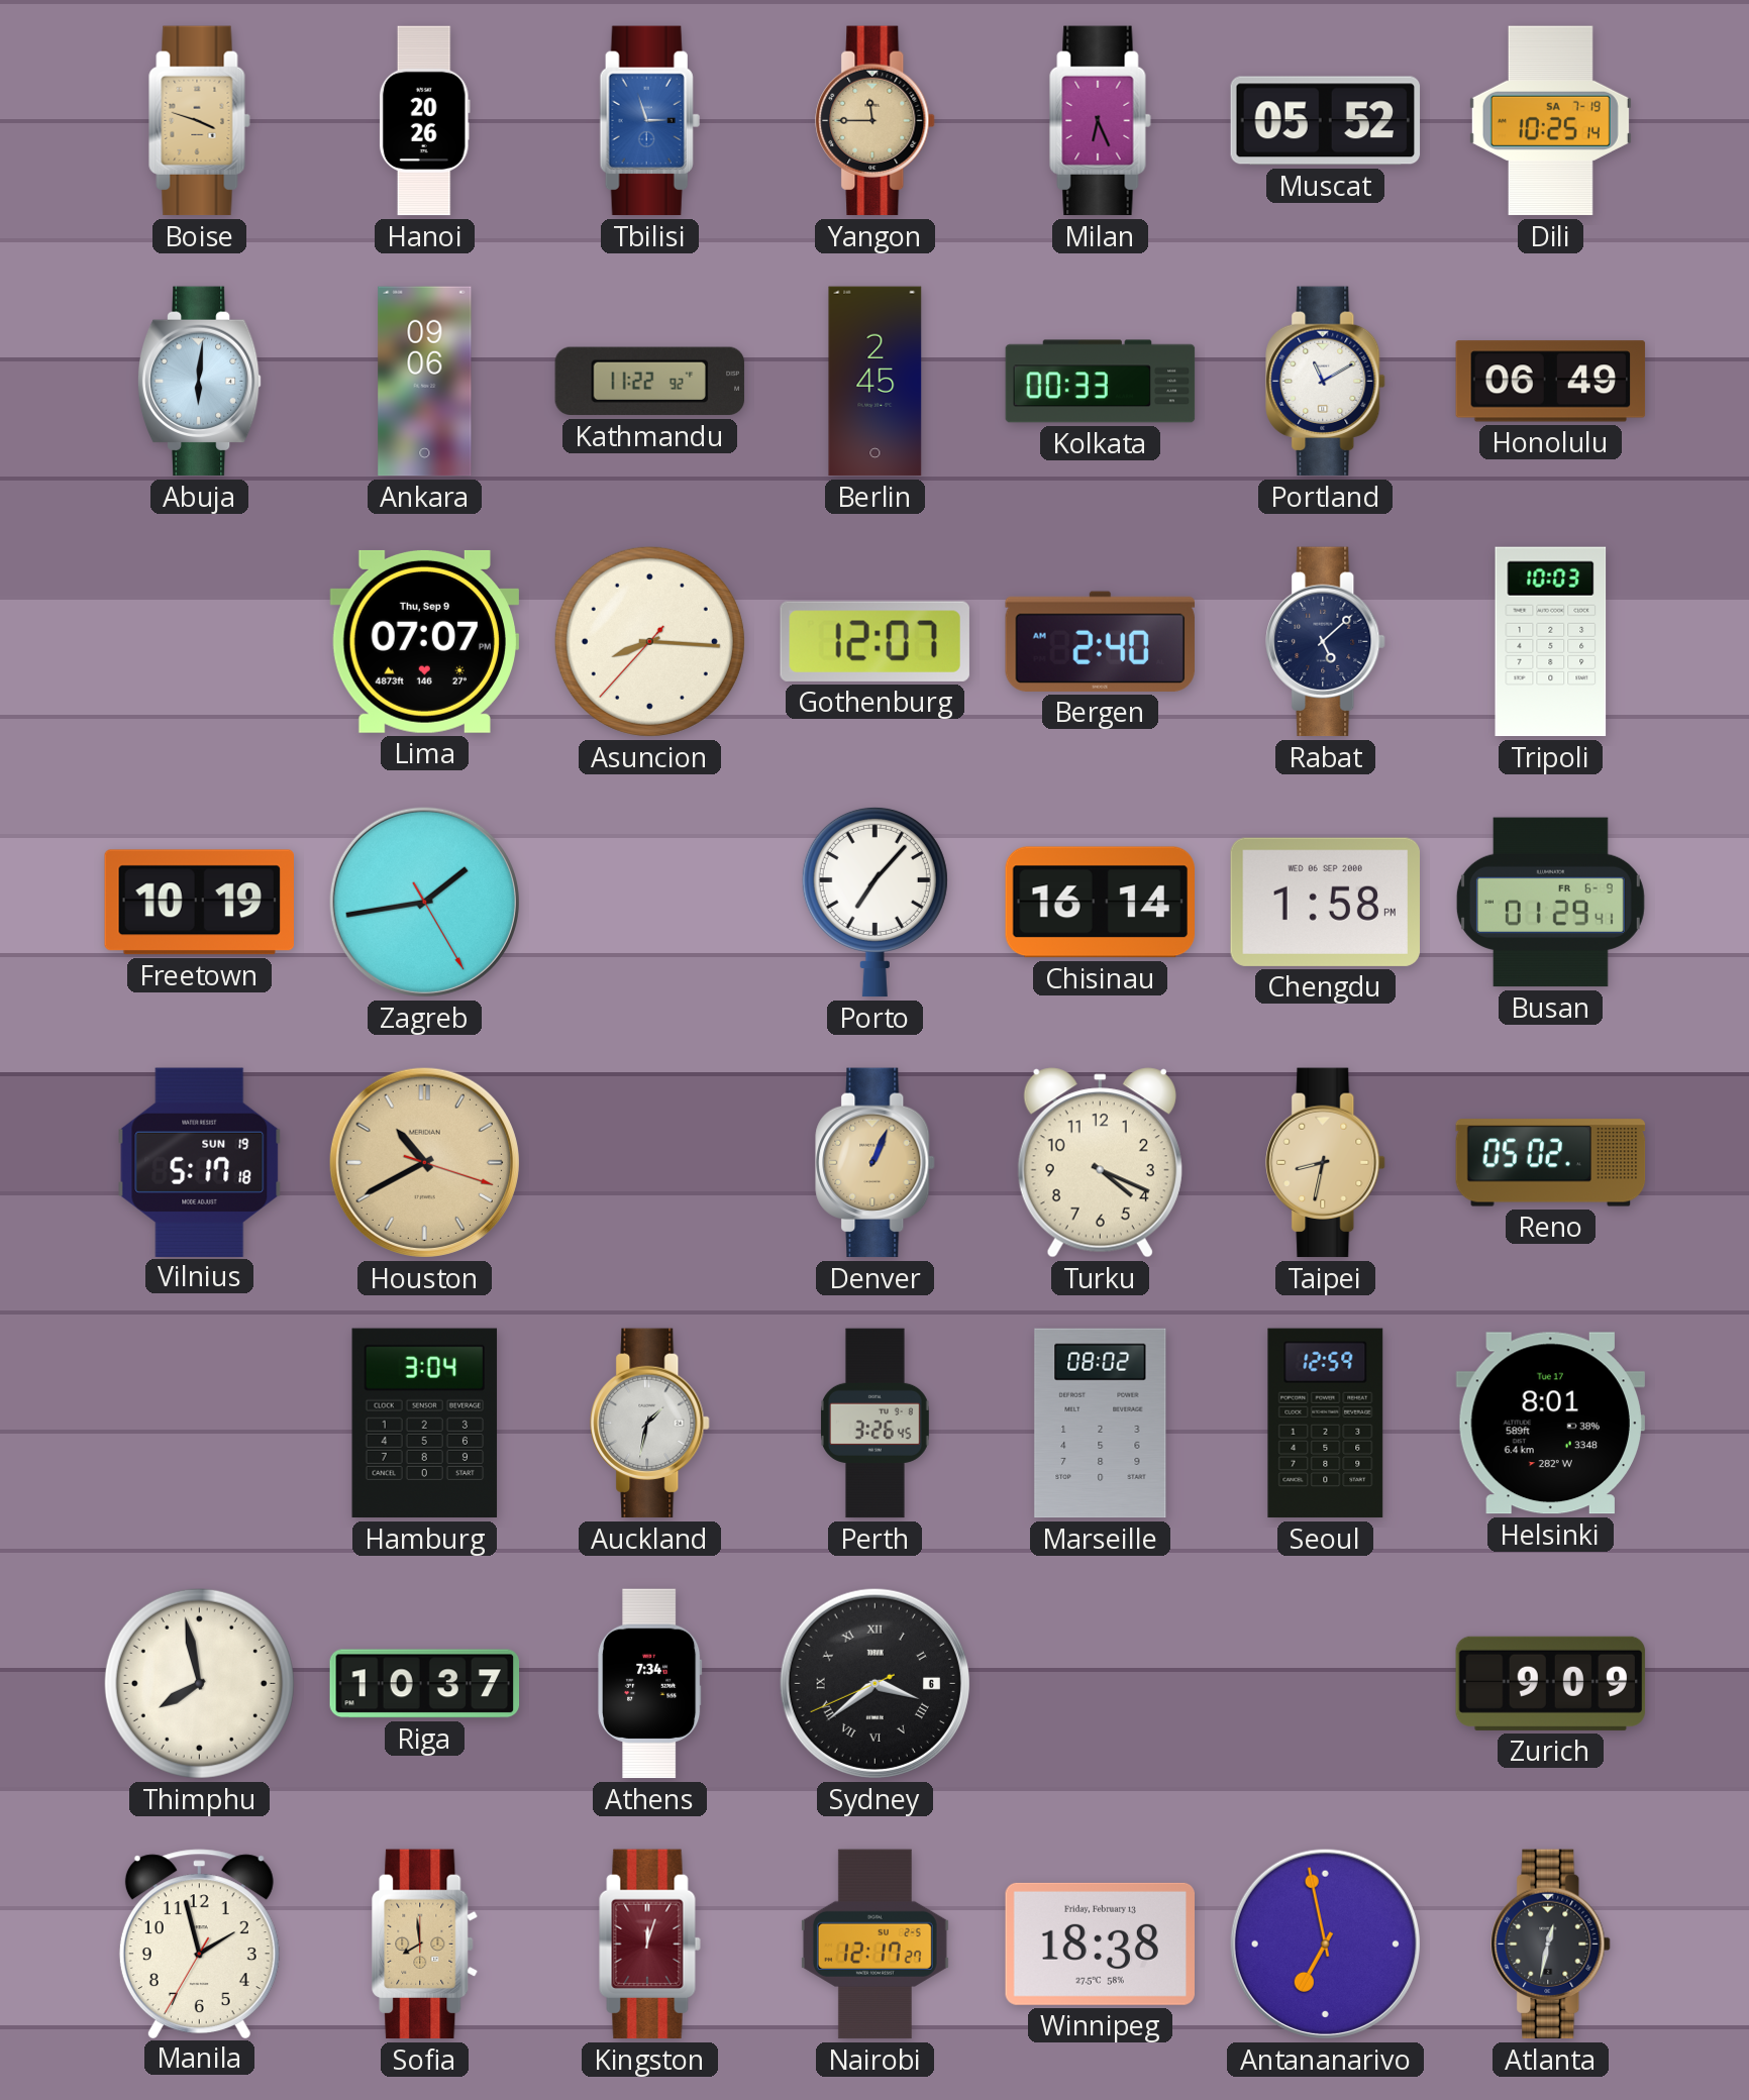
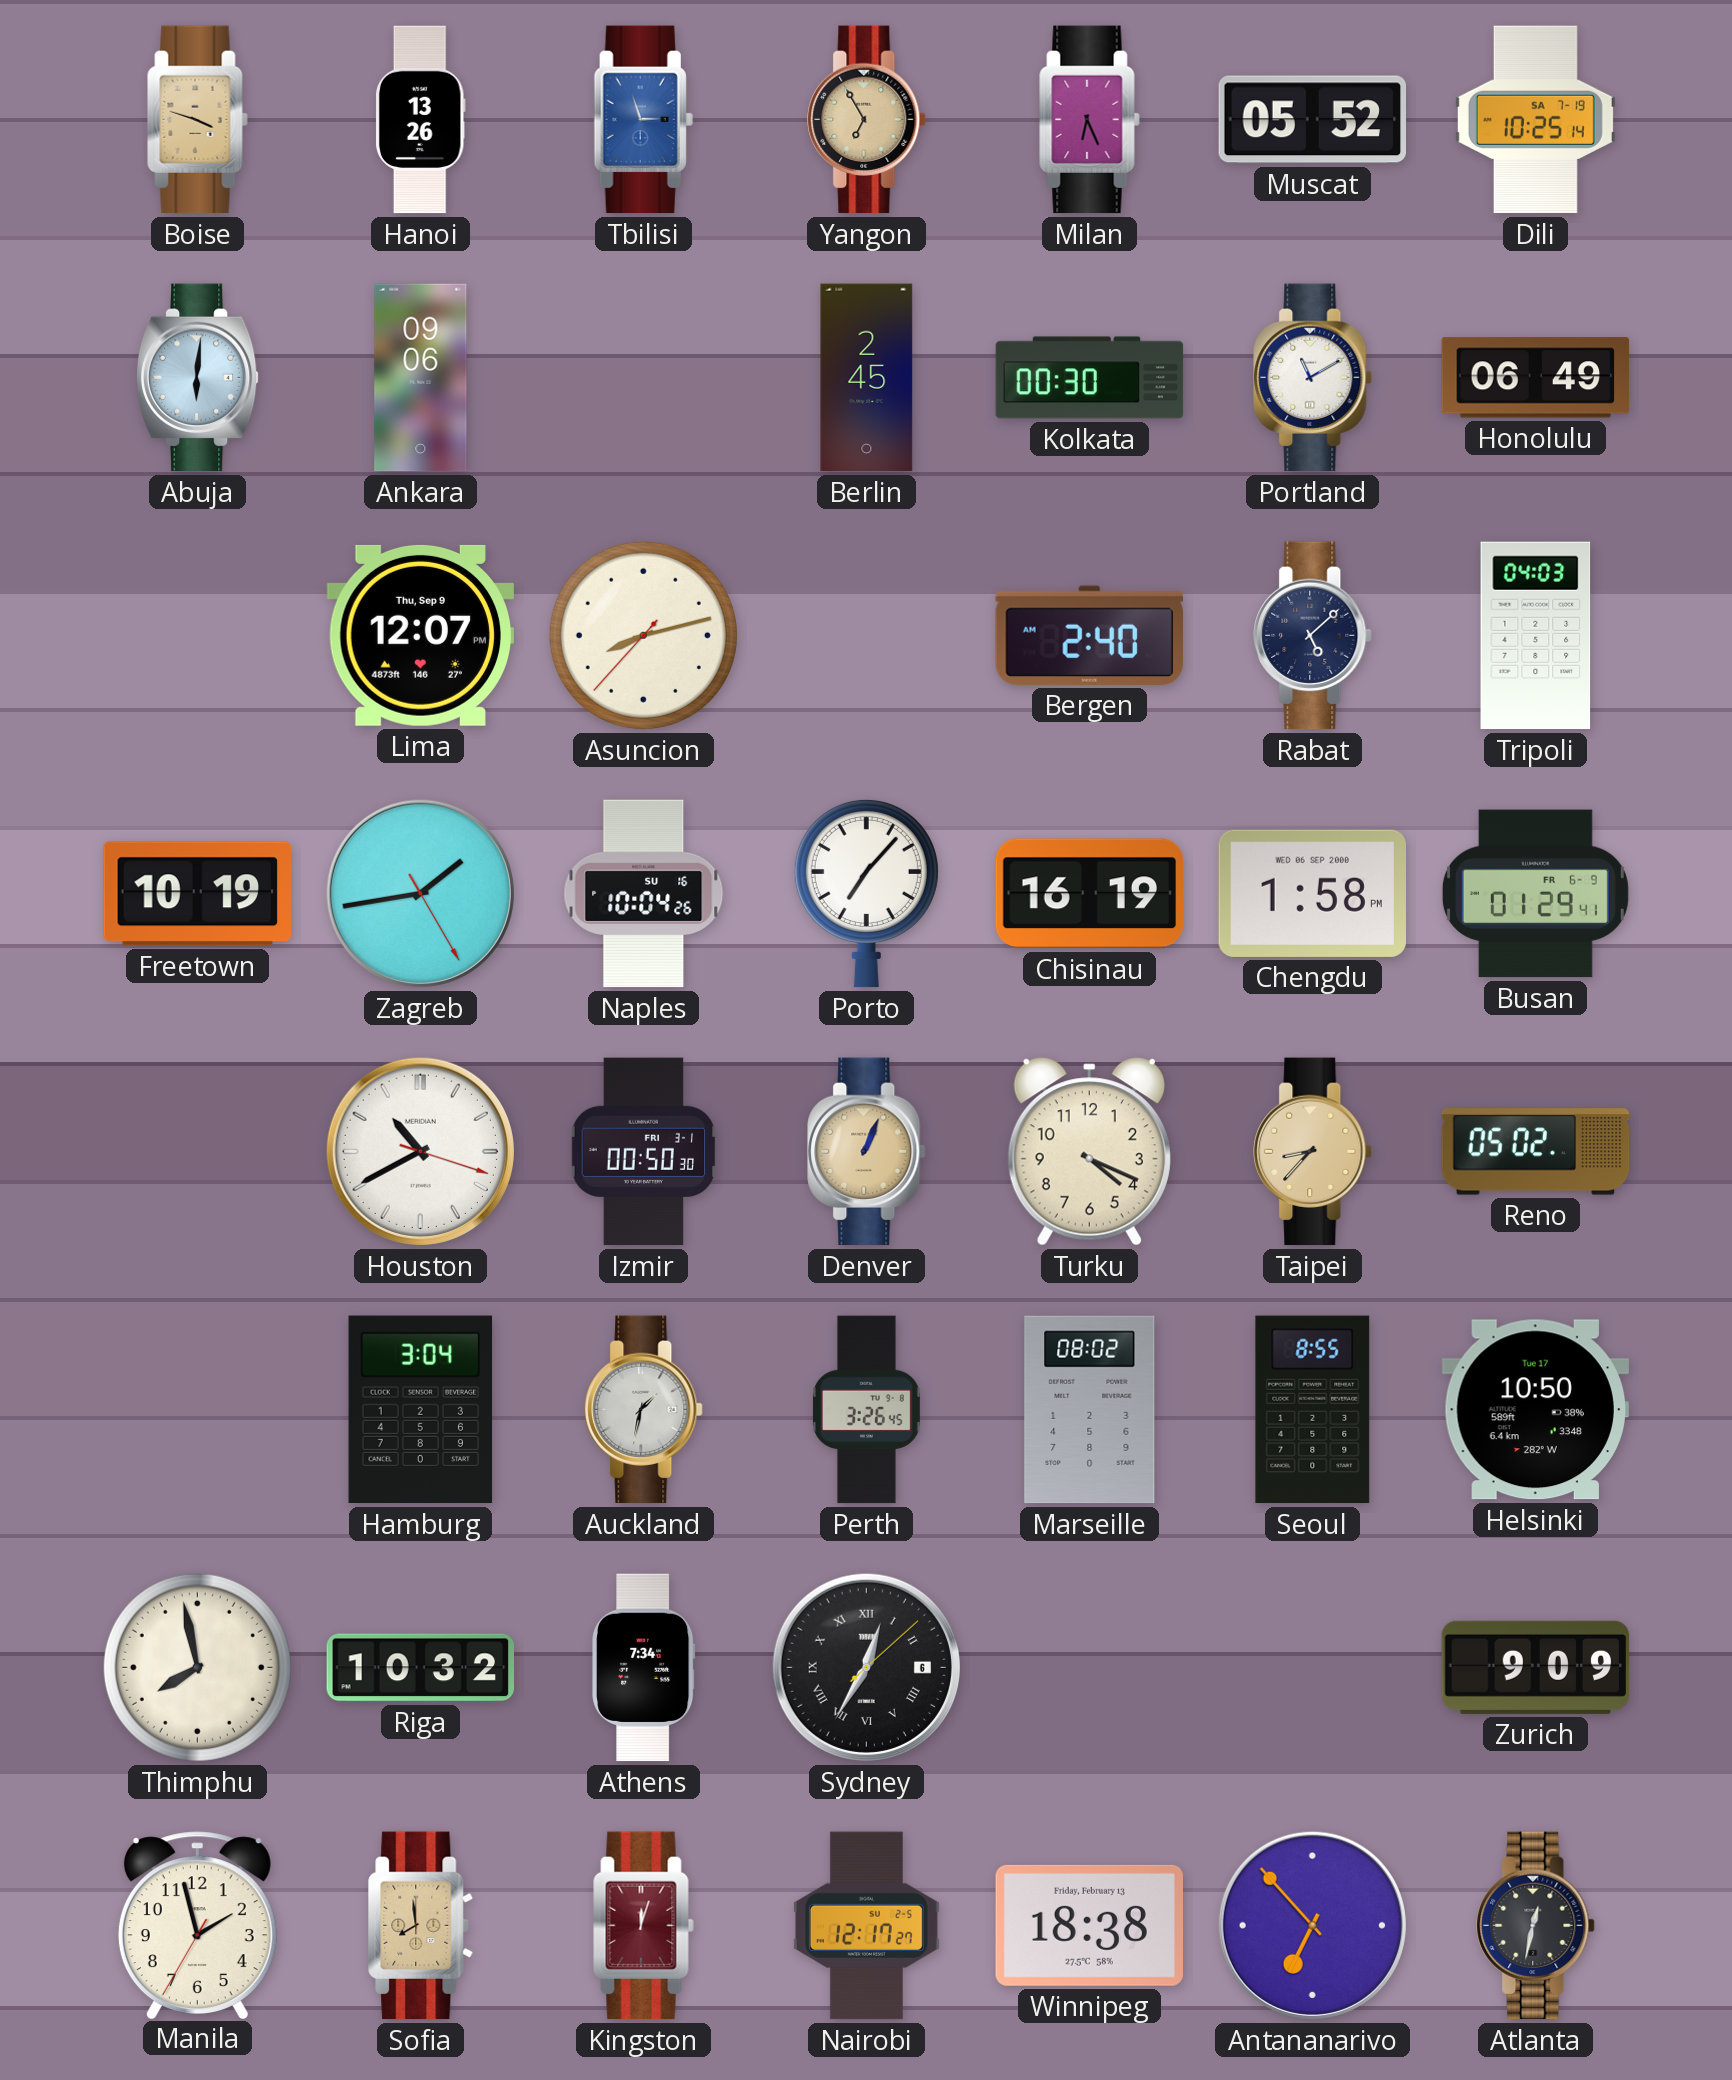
Hanoi: 20:26 -> 13:26
Yangon: 11:45 -> 6:55
Kathmandu: 11:22 -> none
Kolkata: 00:33 -> 00:30
Lima: 07:07 -> 12:07
Asuncion: 8:15 -> 8:12
Gothenburg: 12:07 -> none
Tripoli: 10:03 -> 04:03
Naples: none -> 10:04
Chisinau: 16:14 -> 16:19
Vilnius: 5:17 -> none
Houston dial: champagne -> white
Izmir: none -> 00:50
Taipei: 8:32 -> 8:37
Seoul: 12:59 -> 8:55
Helsinki: 8:01 -> 10:50
Riga: 10:37 -> 10:32
Sydney: 3:38 -> 12:35
Antananarivo: 6:58 -> 6:53
